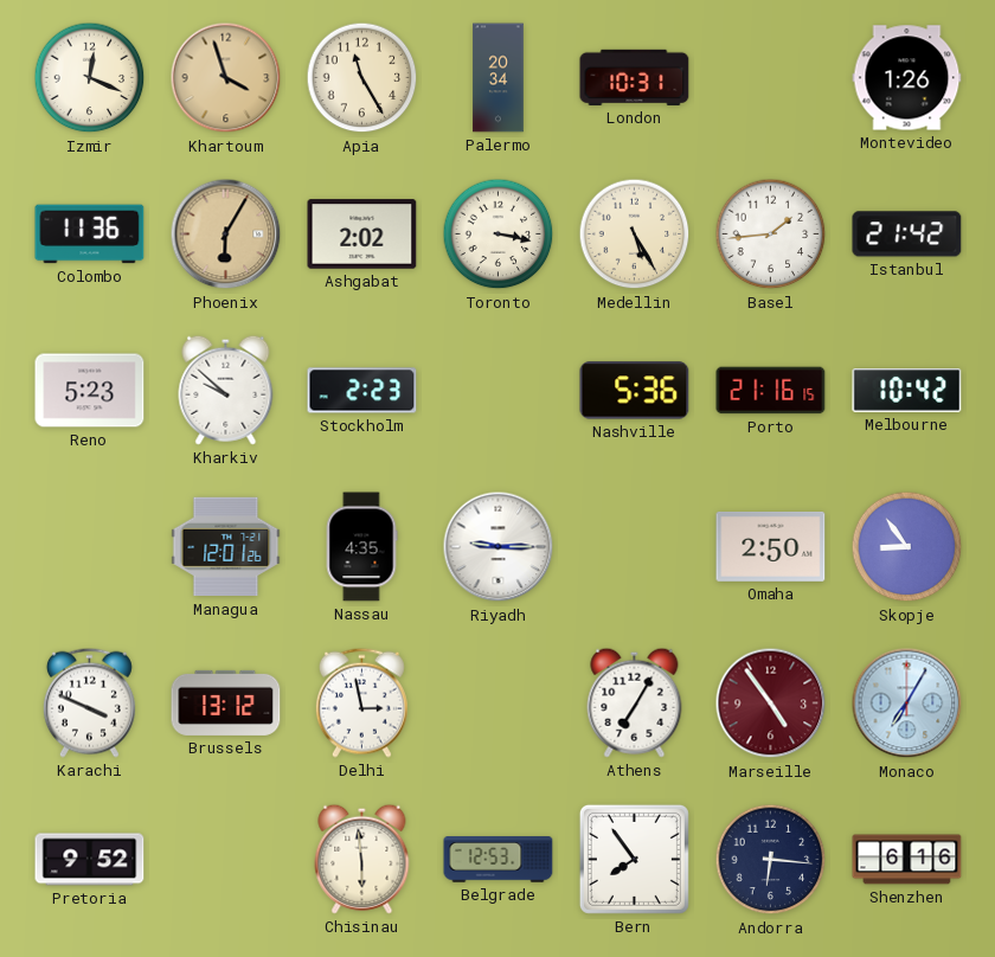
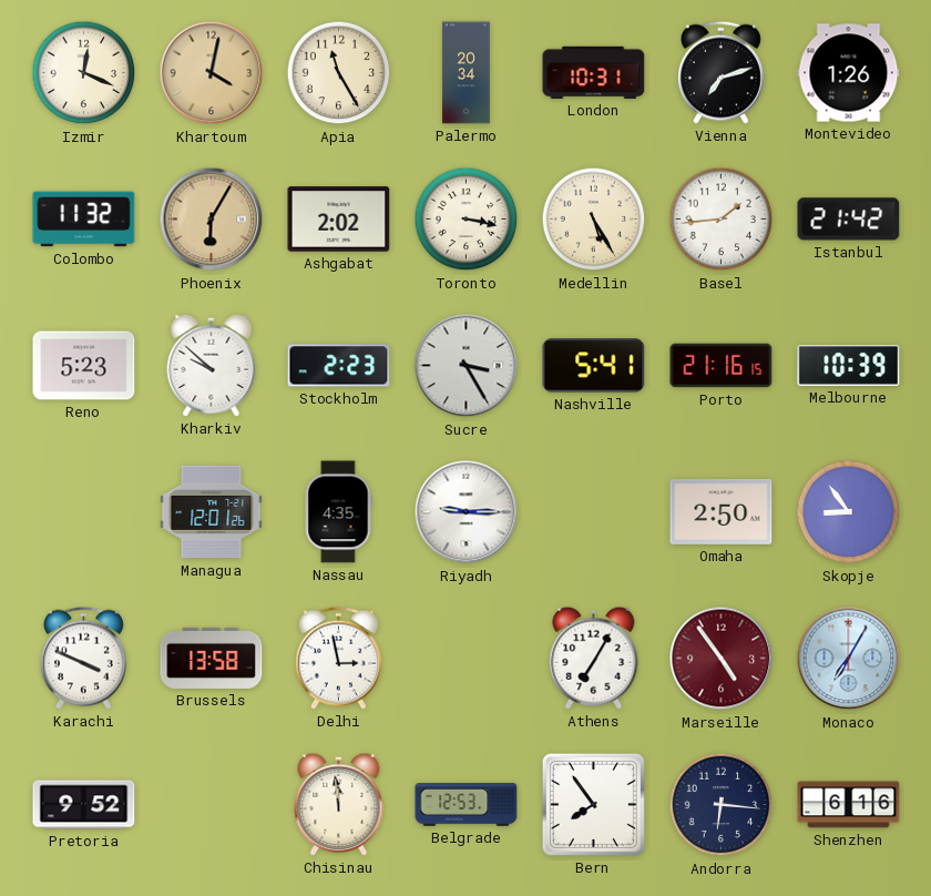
Khartoum: 3:57 -> 4:02
Vienna: none -> 7:12
Colombo: 11:36 -> 11:32
Sucre: none -> 3:25
Nashville: 5:36 -> 5:41
Melbourne: 10:42 -> 10:39
Brussels: 13:12 -> 13:58
Chisinau: 5:59 -> 11:59
